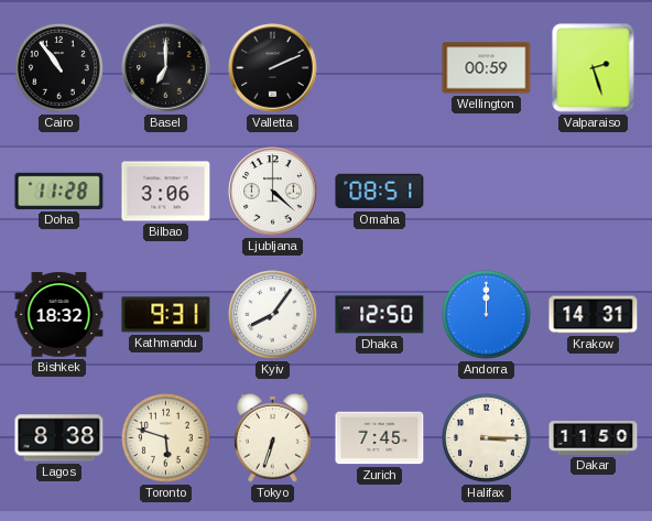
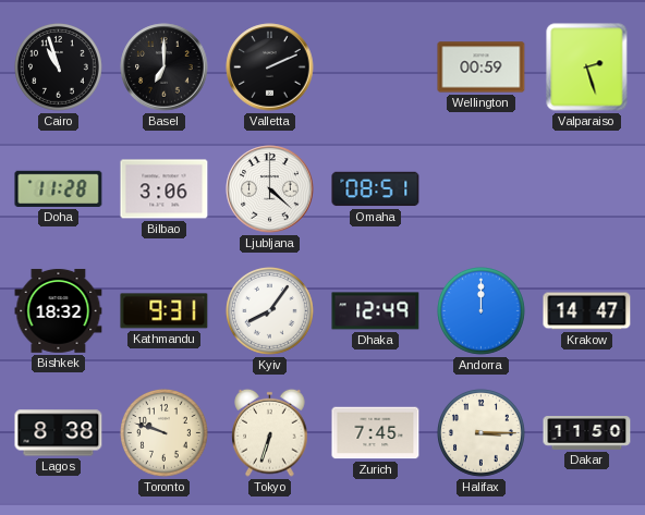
Cairo: 10:54 -> 10:57
Dhaka: 12:50 -> 12:49
Krakow: 14:31 -> 14:47
Toronto: 5:48 -> 9:48
